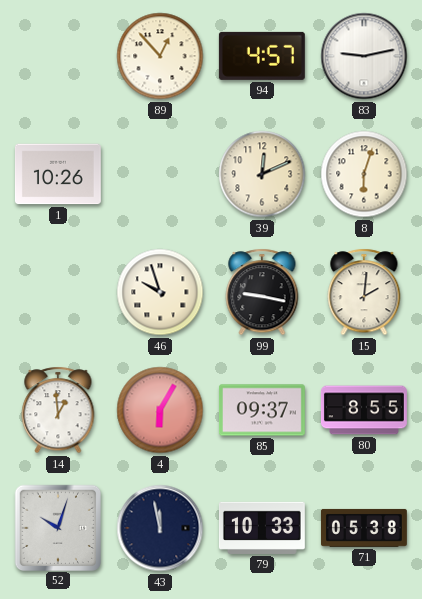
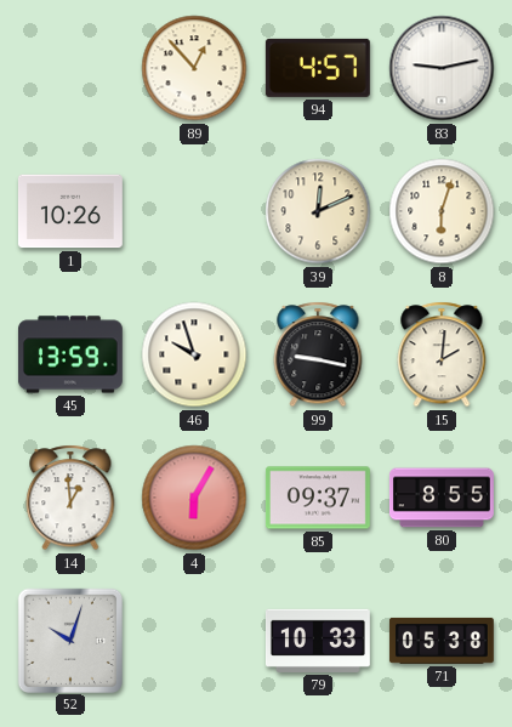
45: none -> 13:59
43: 11:58 -> none
